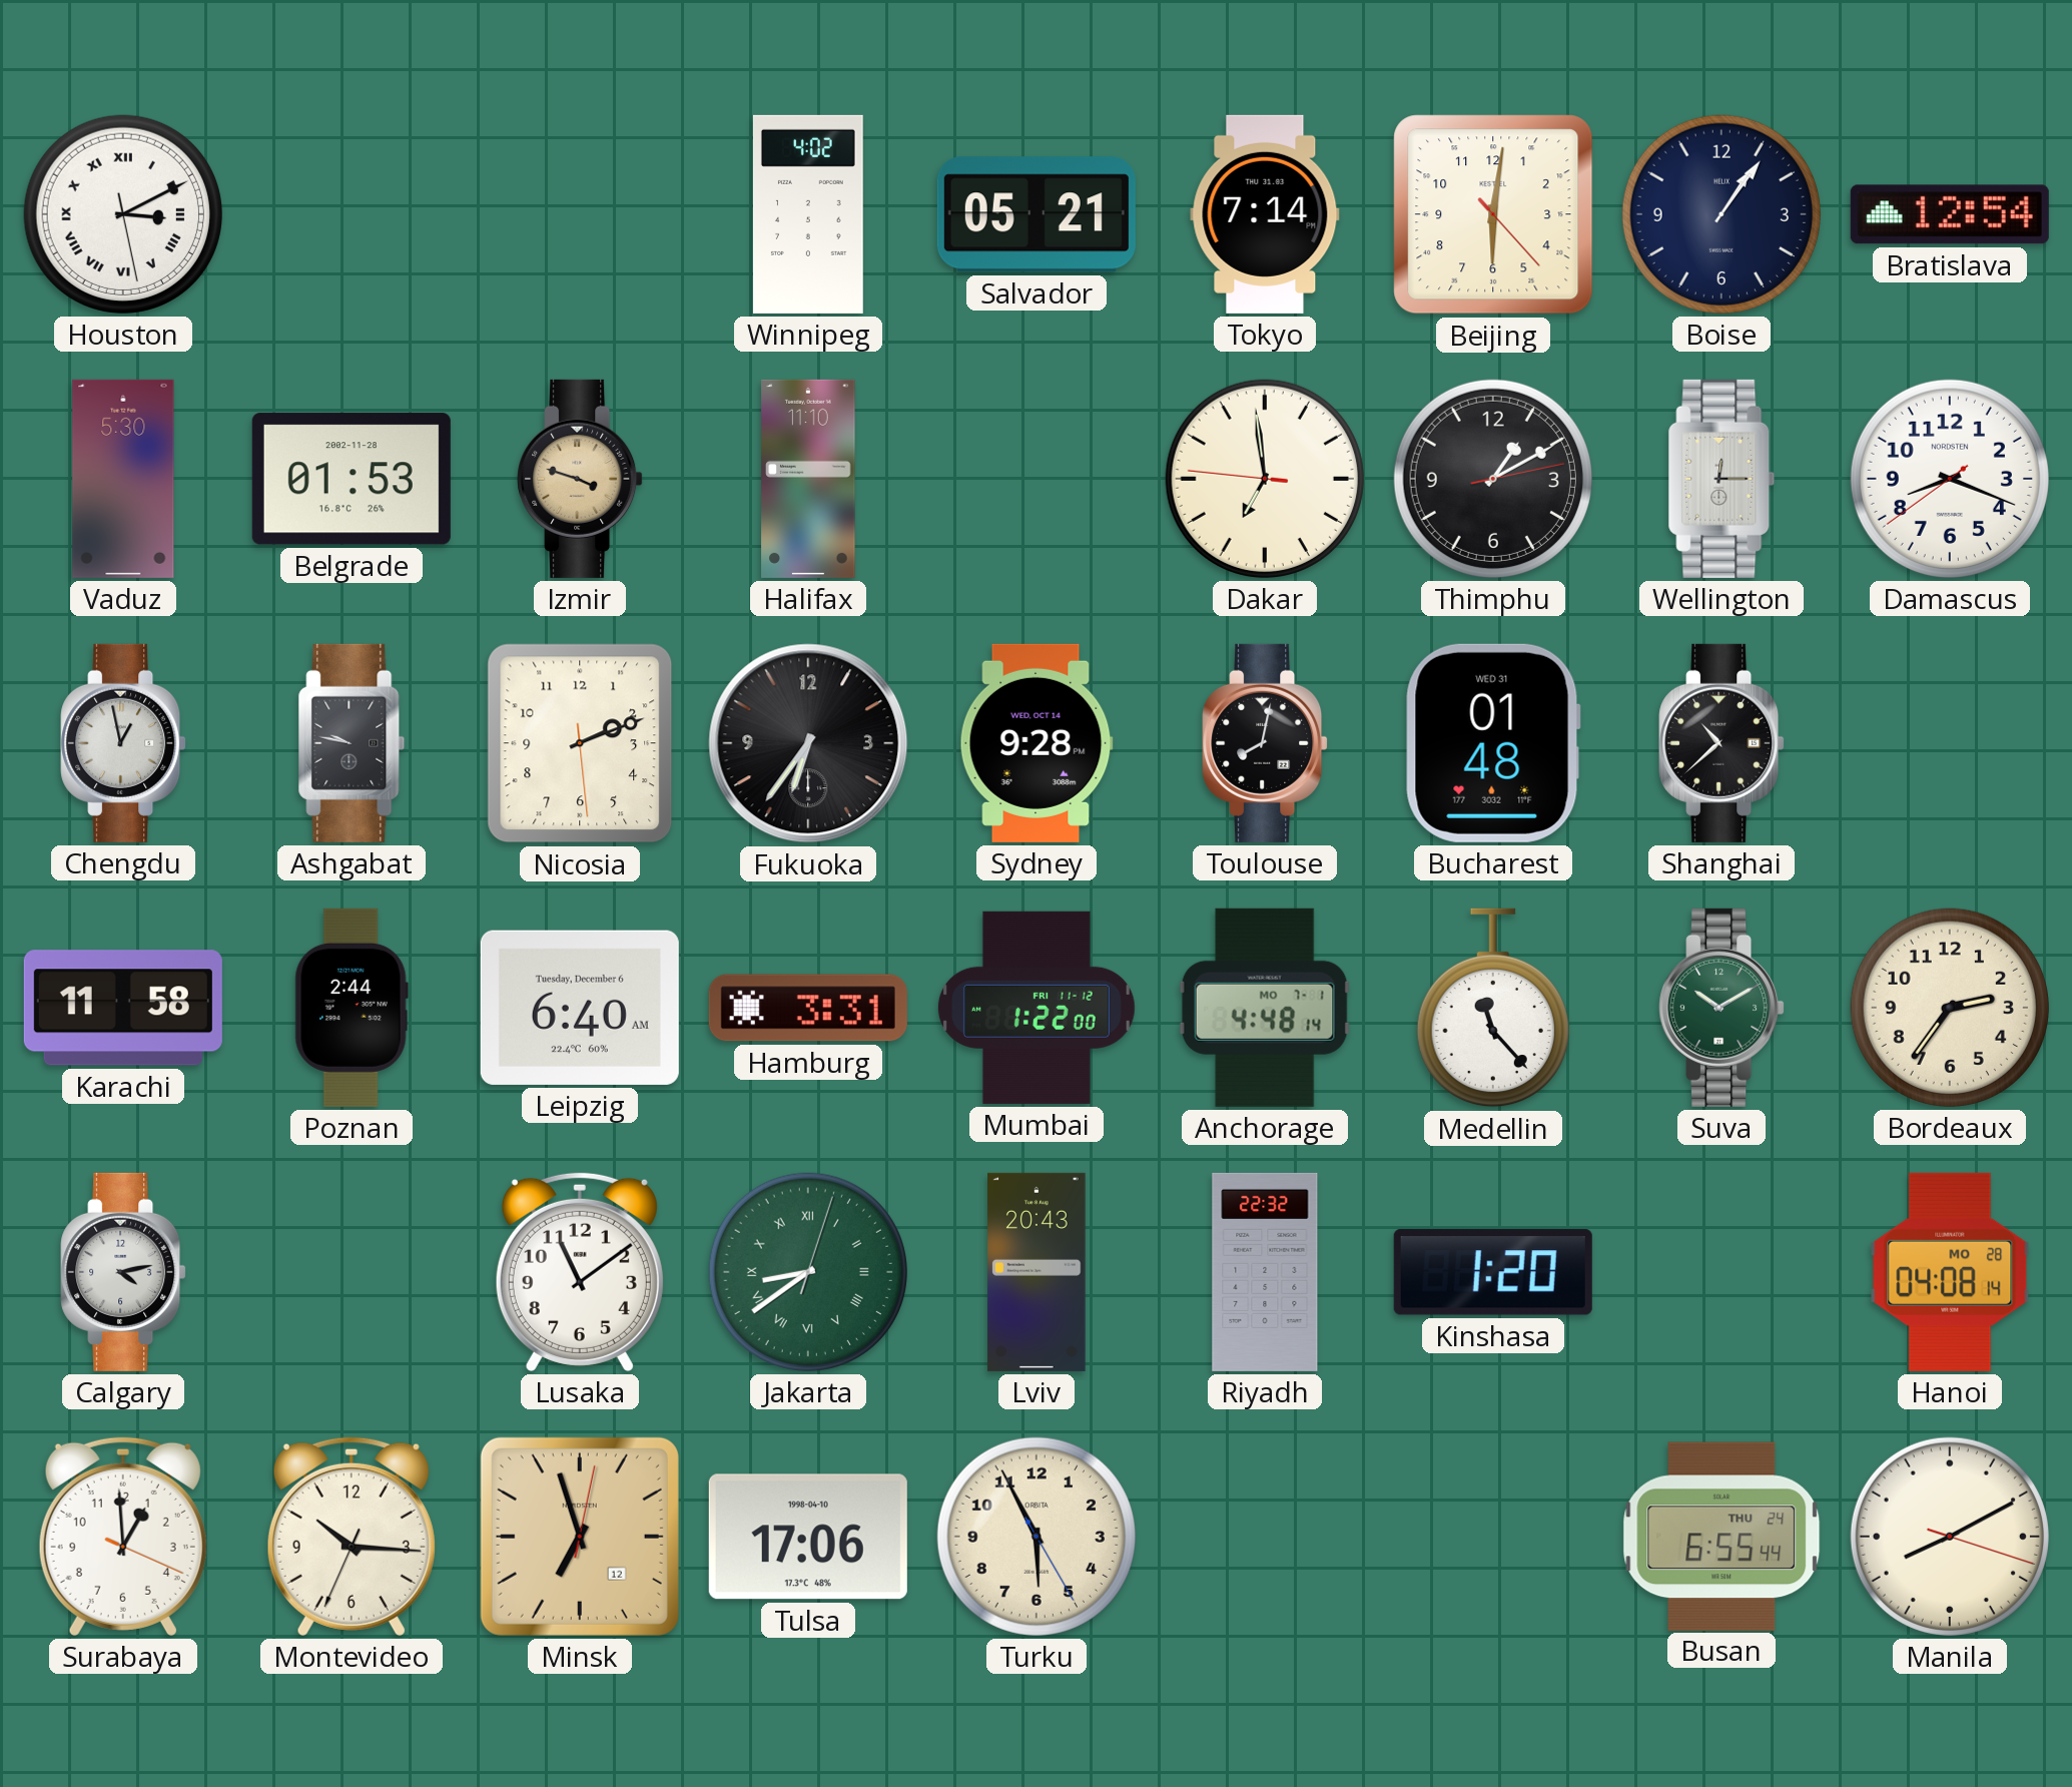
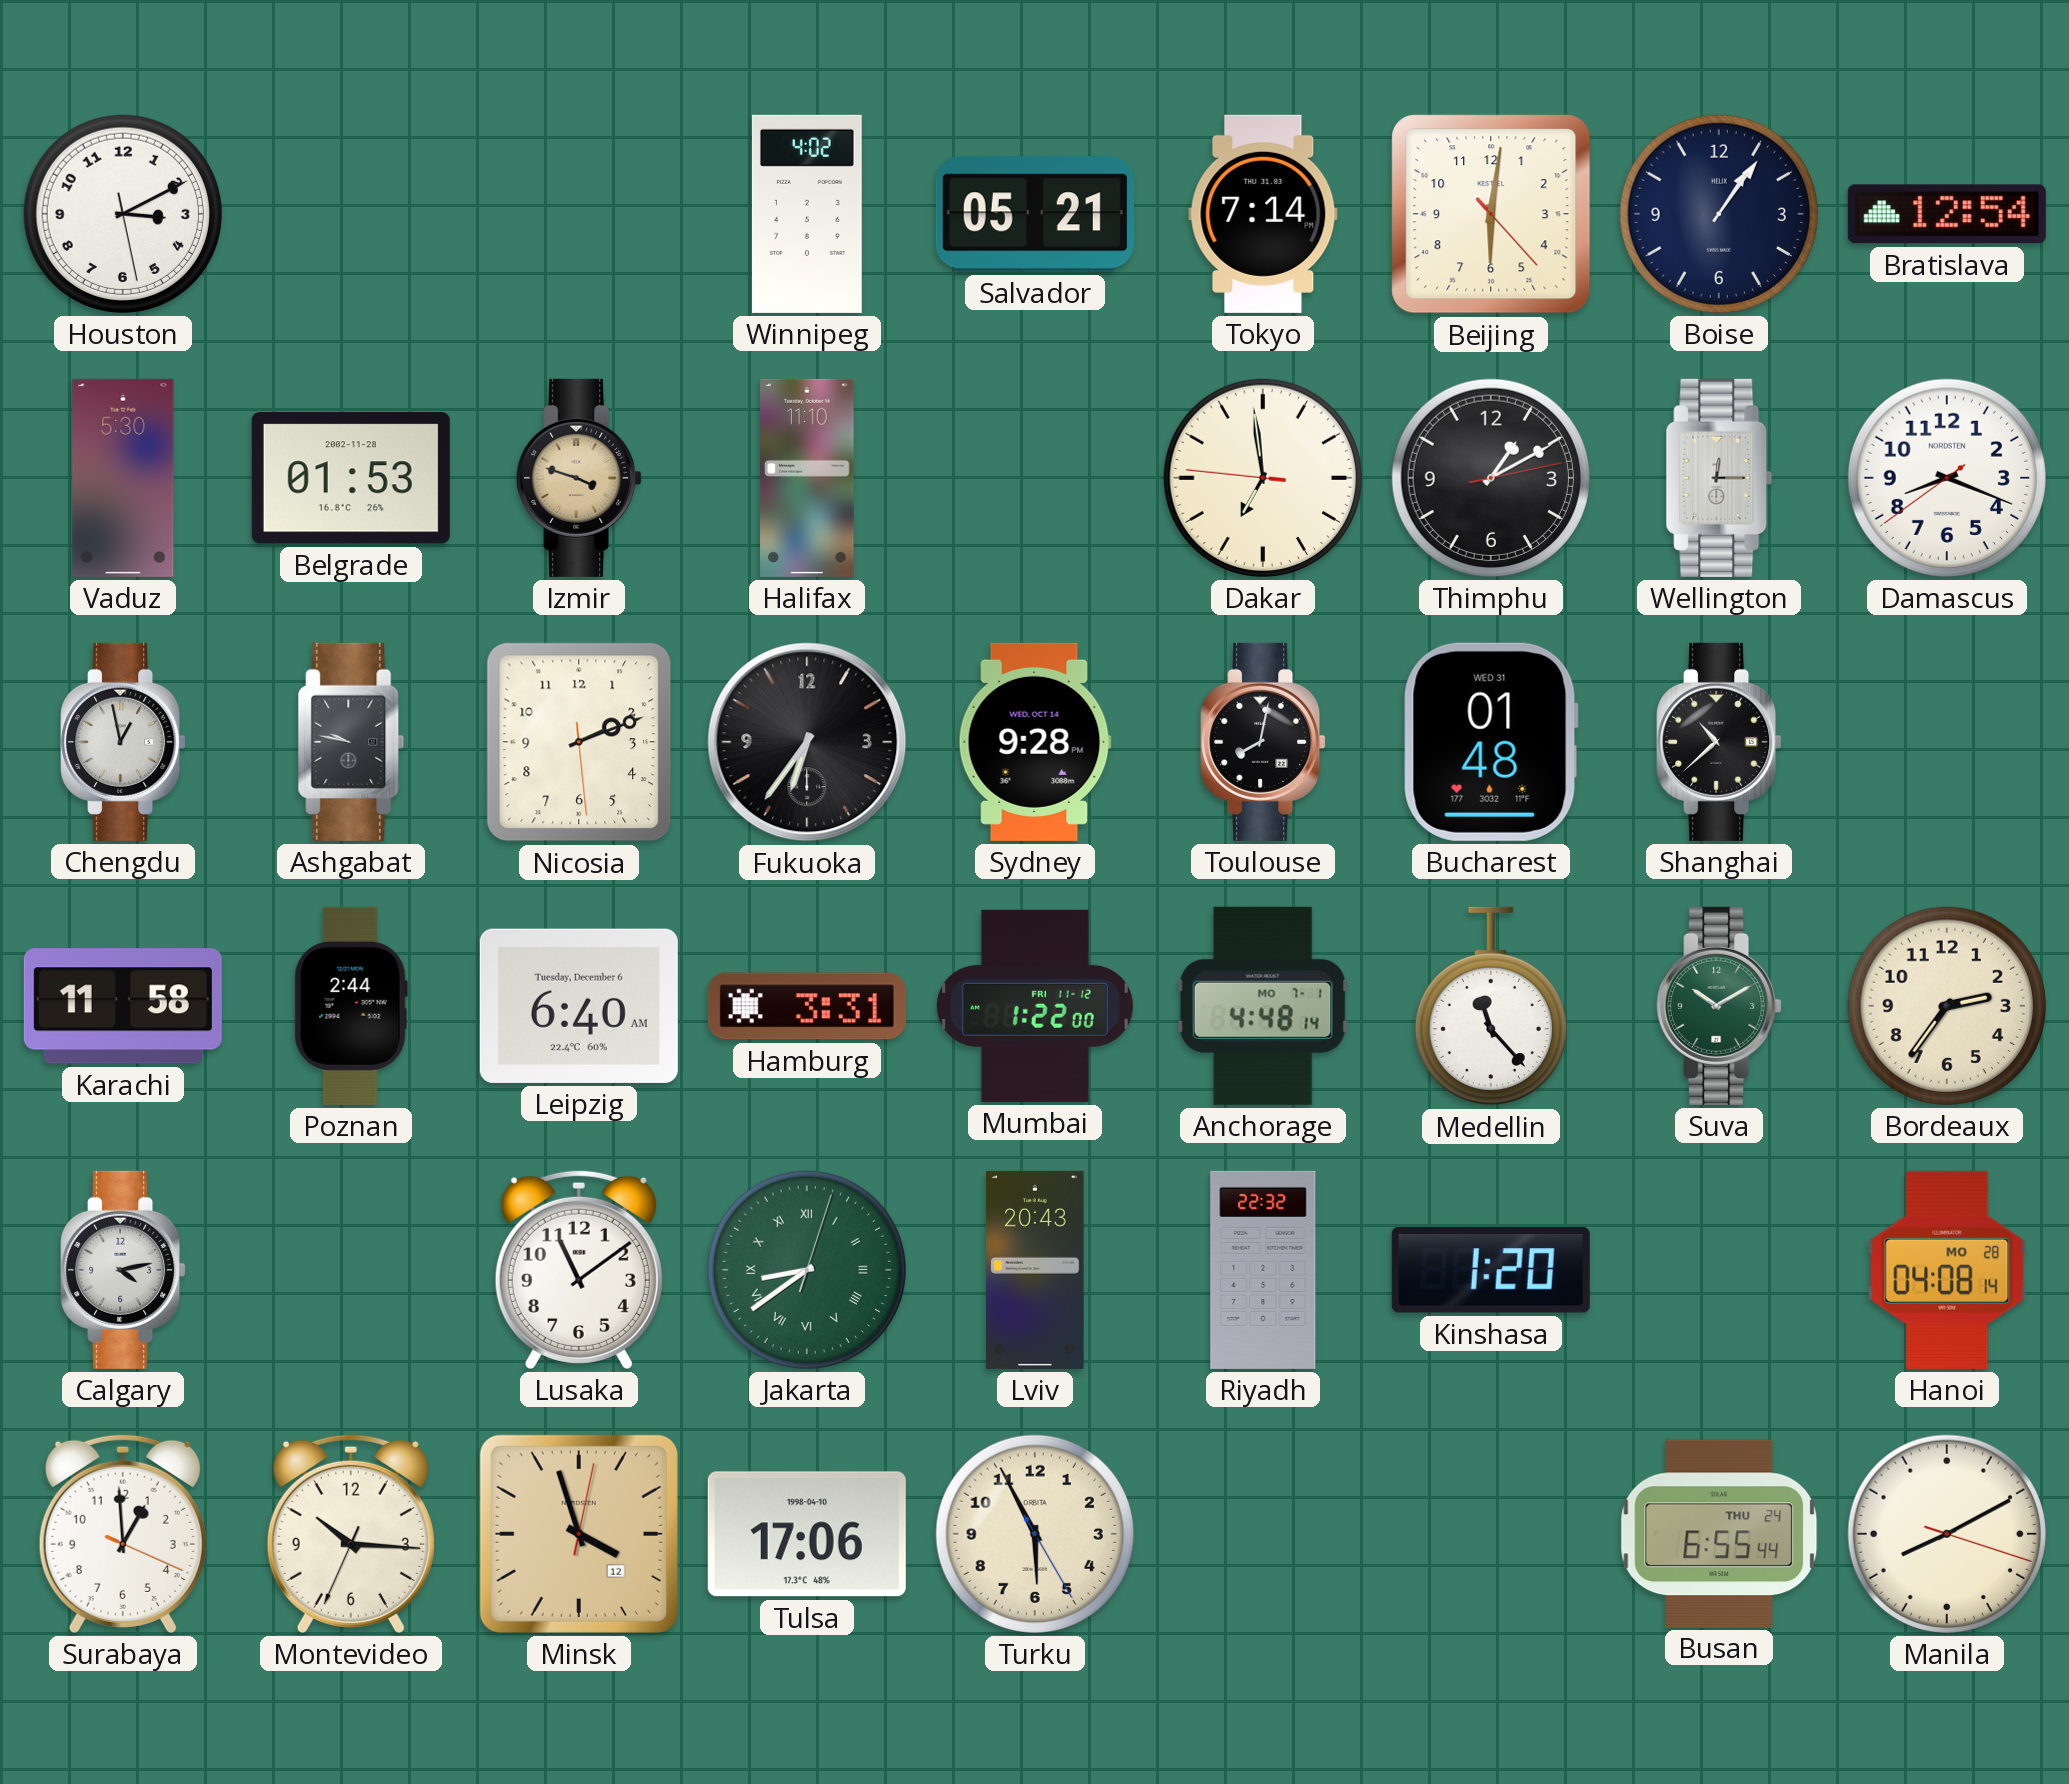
Houston numerals: Roman -> Arabic
Minsk: 6:57 -> 3:57
